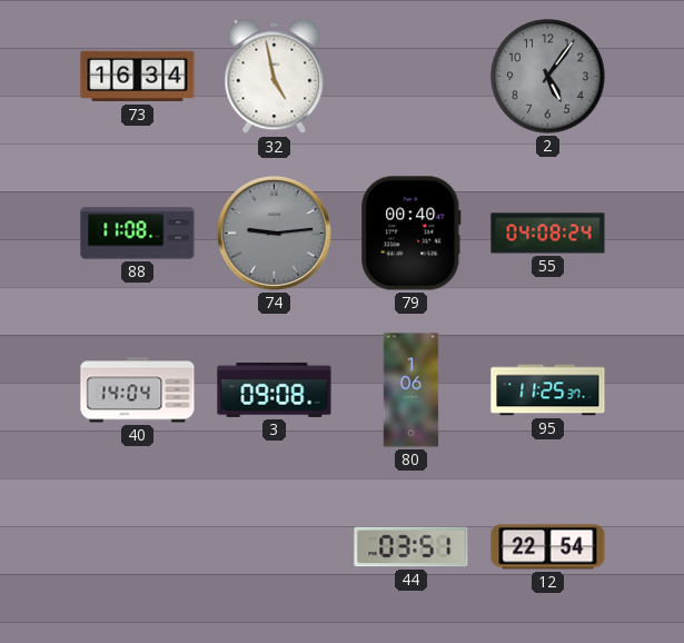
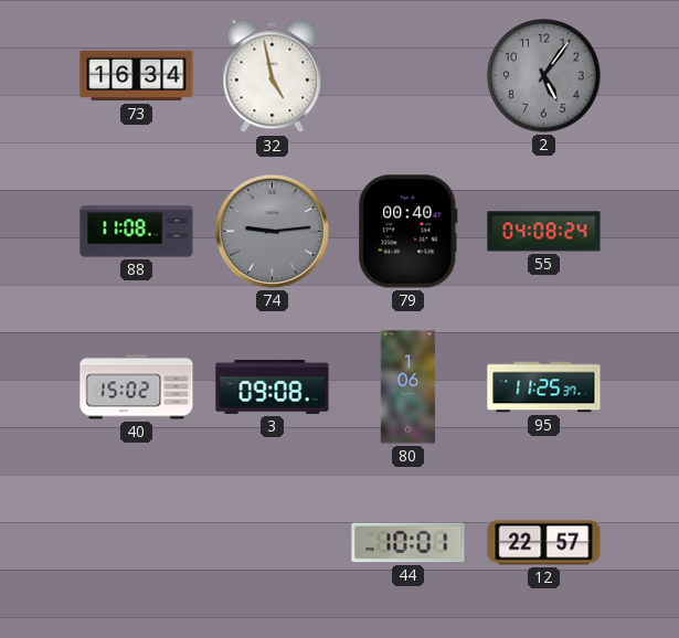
40: 14:04 -> 15:02
44: 03:51 -> 10:01
12: 22:54 -> 22:57
